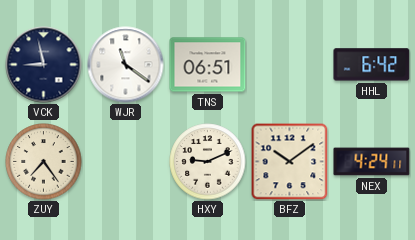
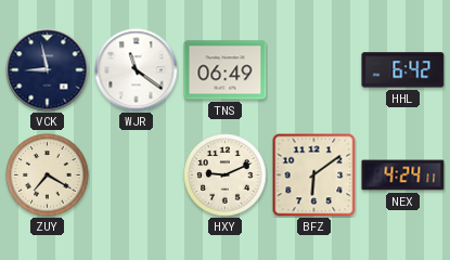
TNS: 06:51 -> 06:49
ZUY: 7:24 -> 7:20
BFZ: 10:09 -> 6:09
